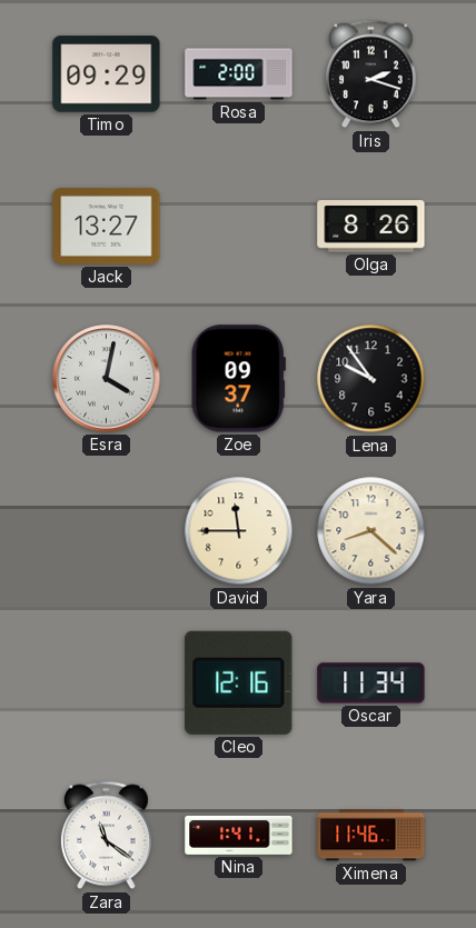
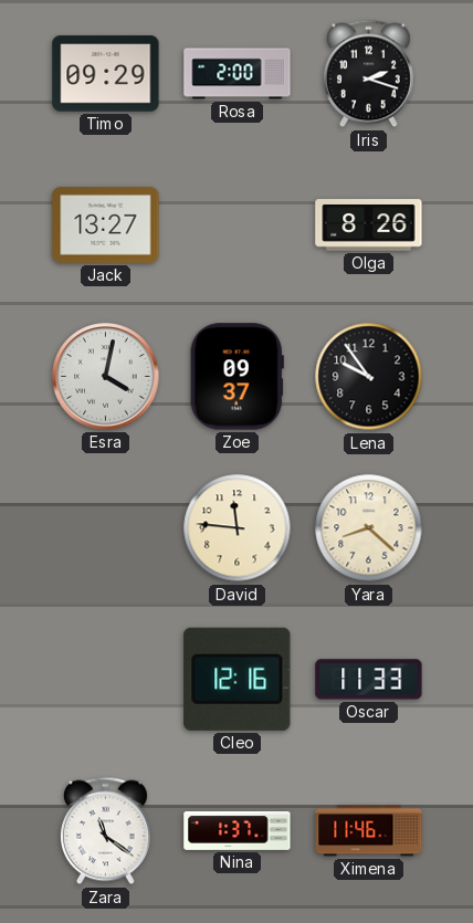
David: 11:45 -> 11:46
Oscar: 11:34 -> 11:33
Nina: 1:41 -> 1:37
